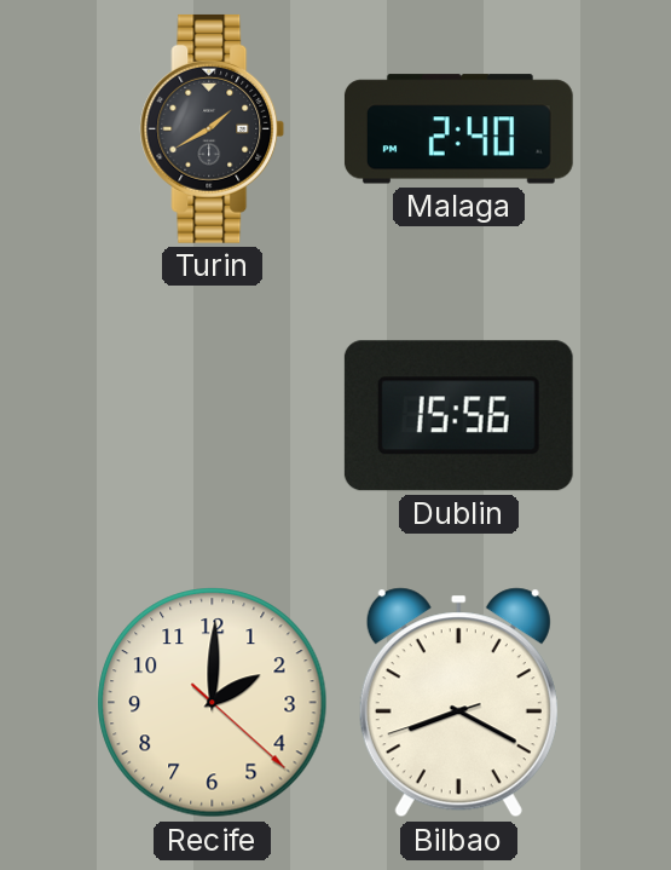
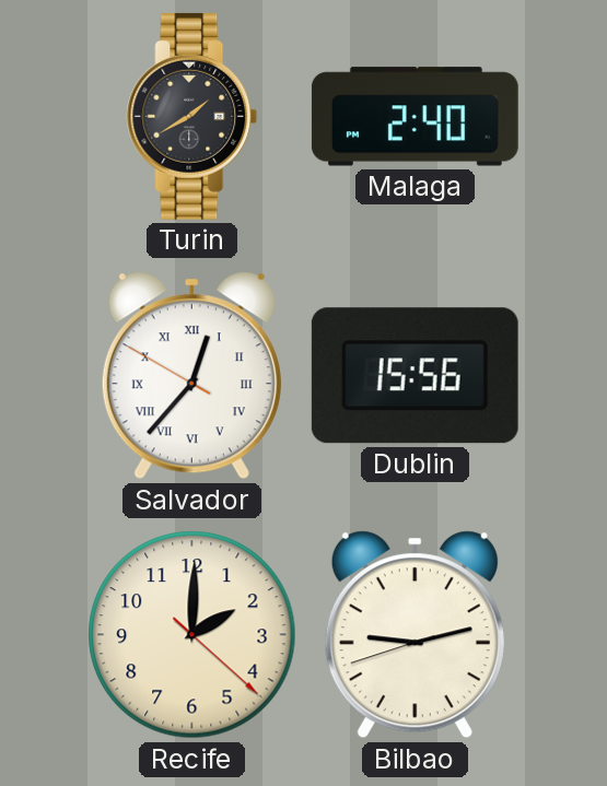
Salvador: none -> 12:36
Bilbao: 8:19 -> 9:12
